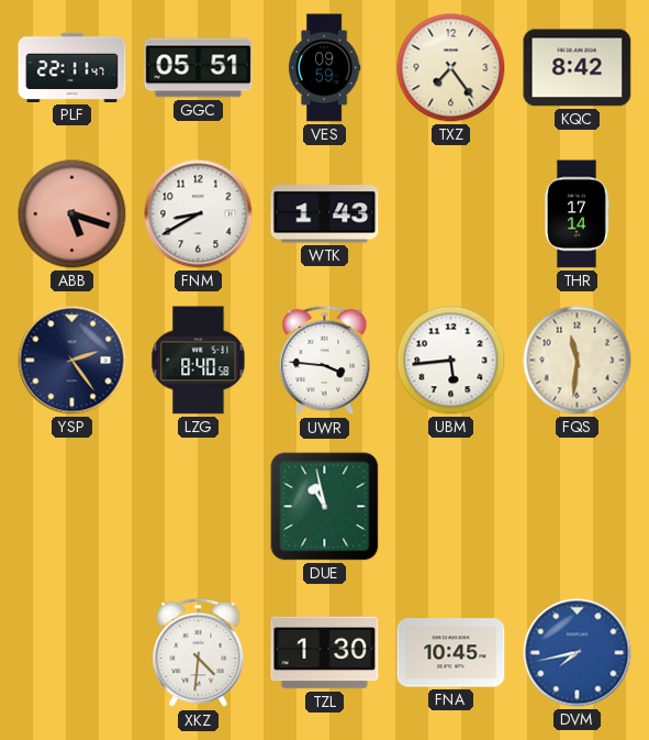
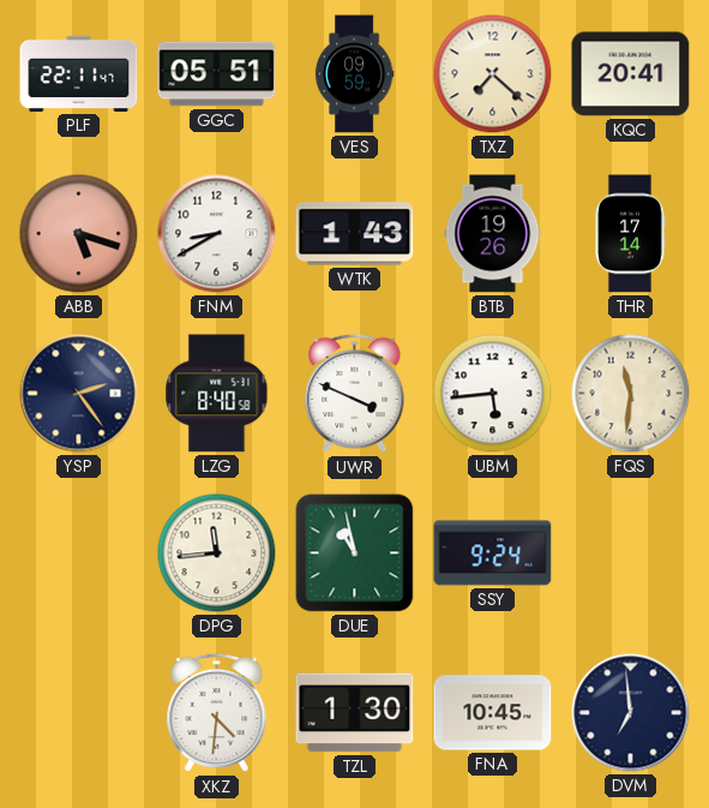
TXZ: 7:24 -> 7:22
KQC: 8:42 -> 20:41
BTB: none -> 19:26
UWR: 3:46 -> 3:49
DPG: none -> 11:44
SSY: none -> 9:24
DVM: 7:43 -> 6:59
DVM dial: blue -> navy
